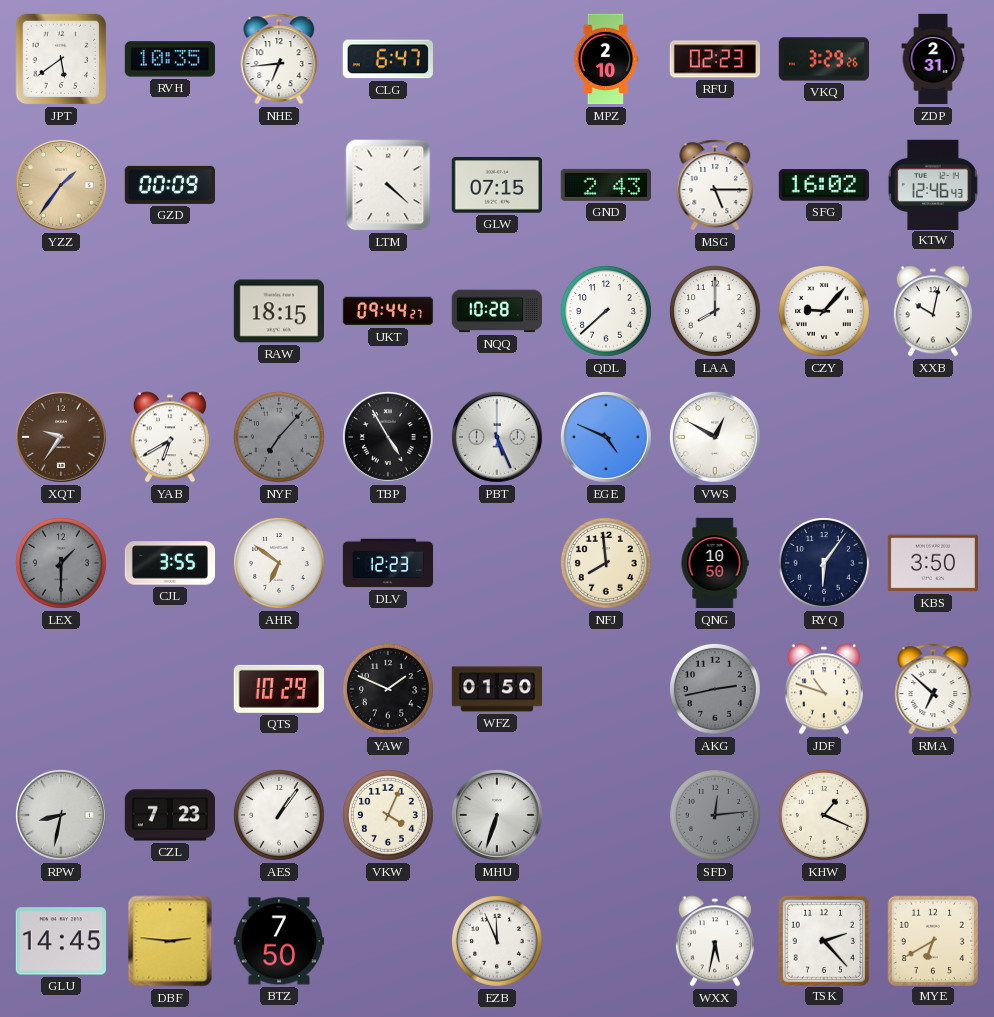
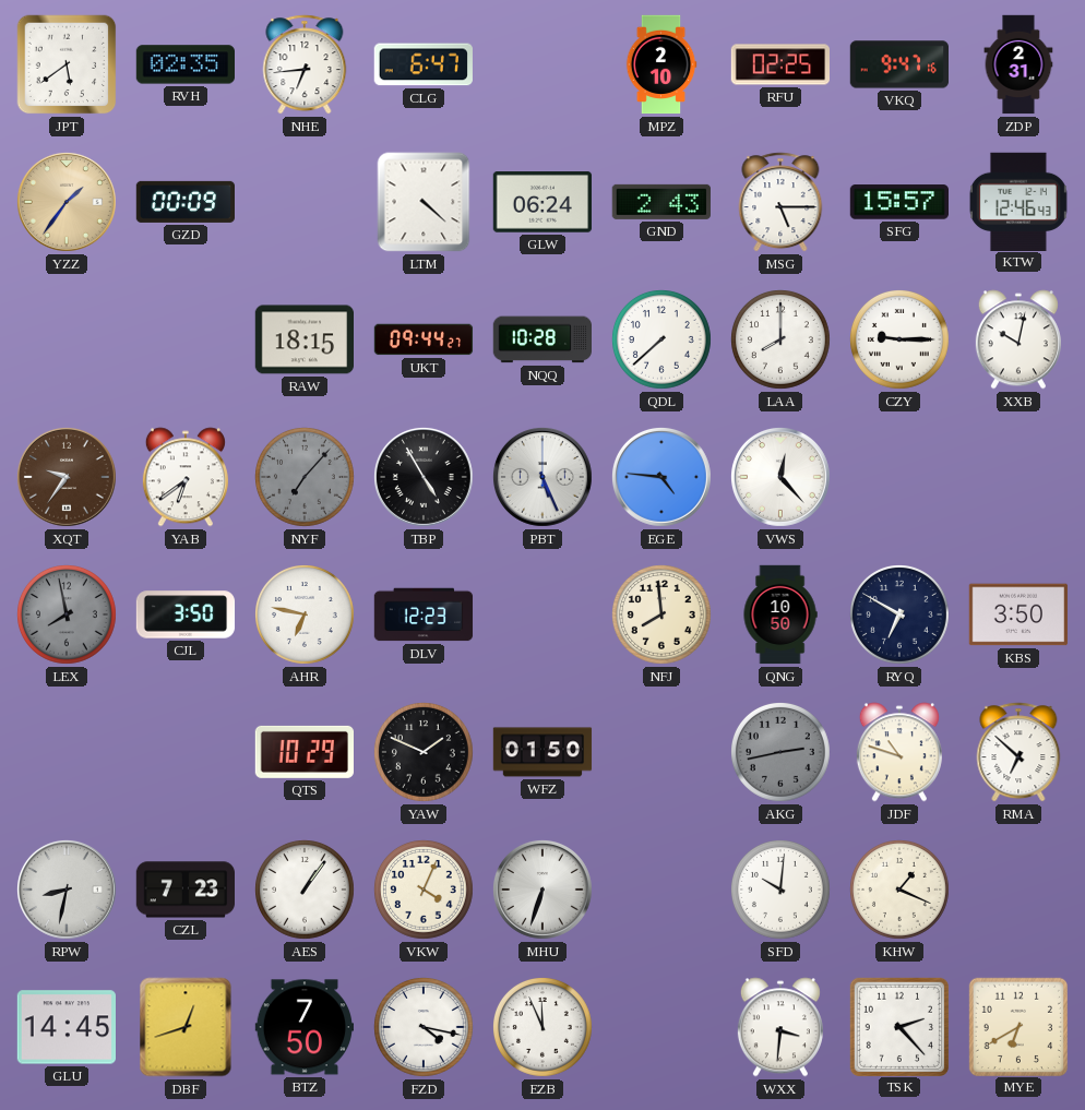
RVH: 10:35 -> 02:35
RFU: 02:23 -> 02:25
VKQ: 3:29 -> 9:47
GLW: 07:15 -> 06:24
SFG: 16:02 -> 15:57
CZY: 9:07 -> 9:15
YAB: 6:40 -> 6:39
EGE: 4:49 -> 4:46
VWS: 12:50 -> 12:23
LEX: 1:30 -> 7:58
CJL: 3:55 -> 3:50
AHR: 6:51 -> 6:47
RYQ: 6:06 -> 6:50
SFD: 12:14 -> 10:01
SFD dial: grey -> white
DBF: 2:46 -> 12:42
FZD: none -> 4:17
WXX: 5:32 -> 3:31
